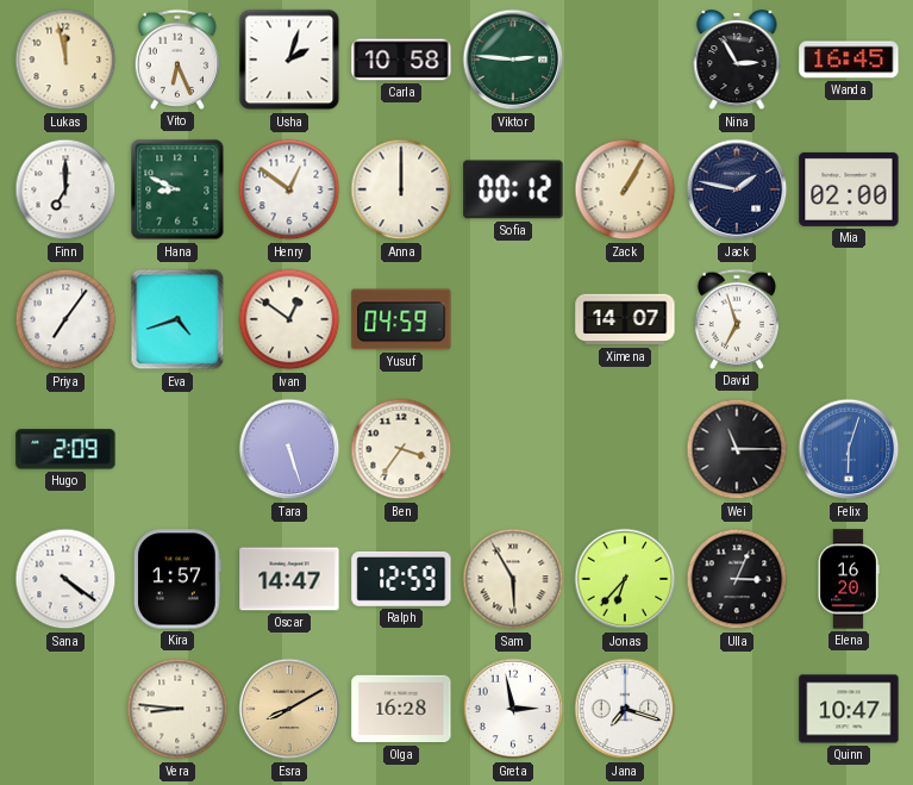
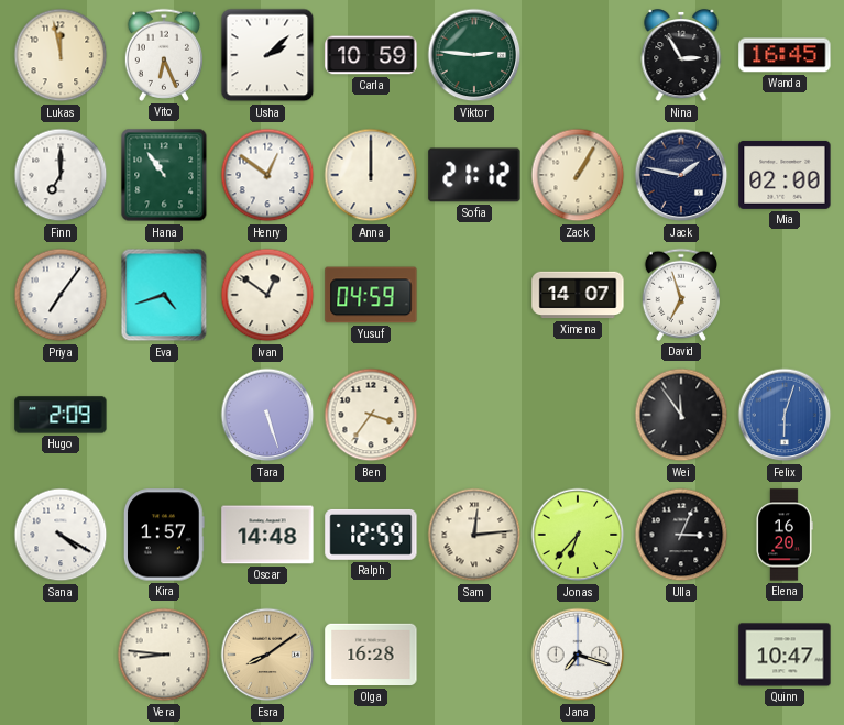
Usha: 2:03 -> 2:08
Carla: 10:58 -> 10:59
Hana: 8:49 -> 10:54
Sofia: 00:12 -> 21:12
Wei: 11:15 -> 11:54
Sana: 4:21 -> 4:20
Oscar: 14:47 -> 14:48
Sam: 5:55 -> 12:14
Esra: 8:10 -> 8:09
Greta: 2:58 -> none
